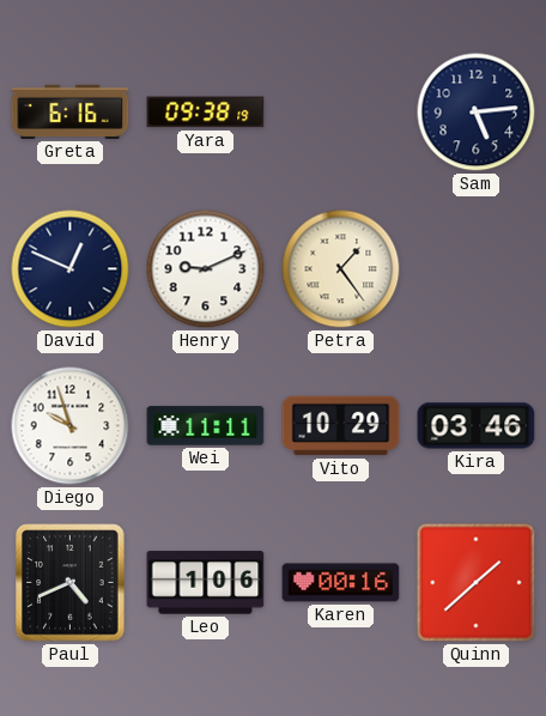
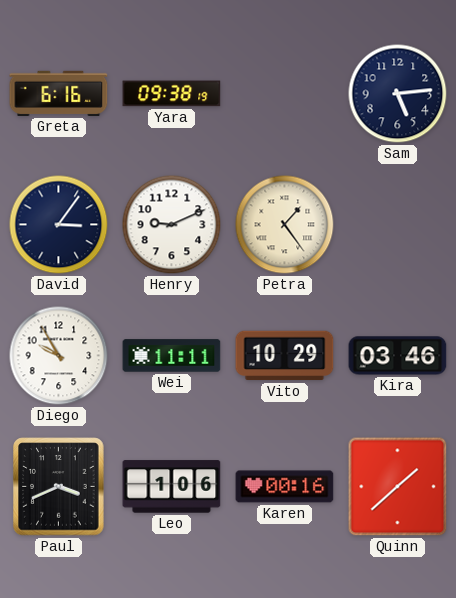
David: 12:49 -> 3:06
Diego: 9:57 -> 9:55
Paul: 4:41 -> 3:41
